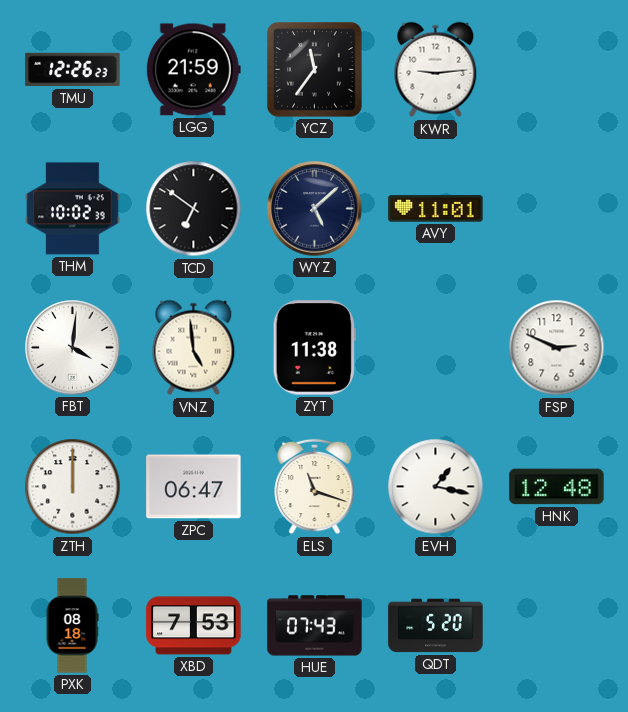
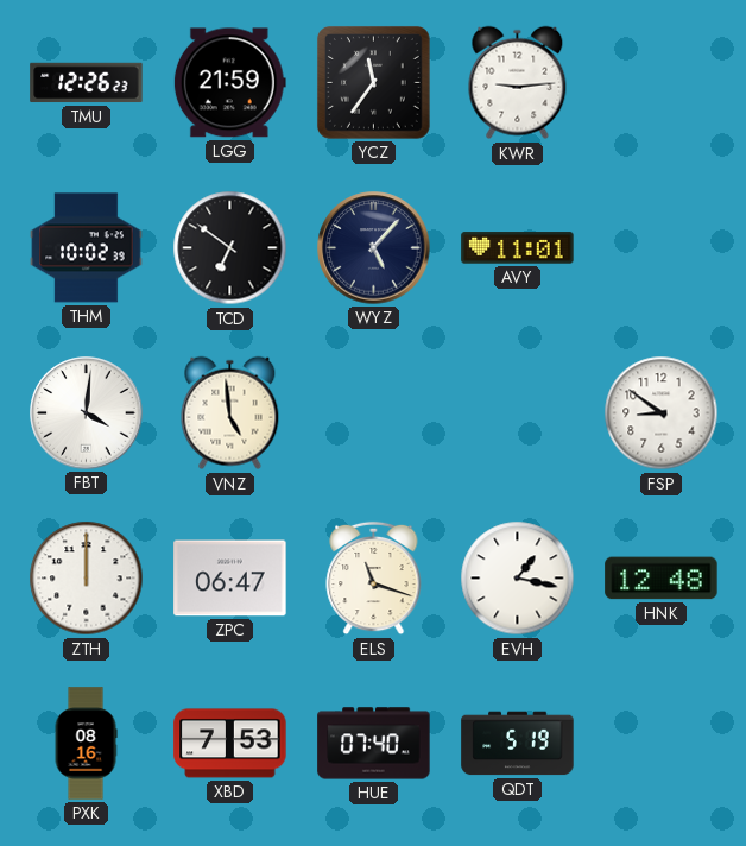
WYZ: 5:08 -> 5:07
ZYT: 11:38 -> none
FSP: 2:49 -> 8:51
PXK: 08:18 -> 08:16
HUE: 07:43 -> 07:40
QDT: 5:20 -> 5:19
